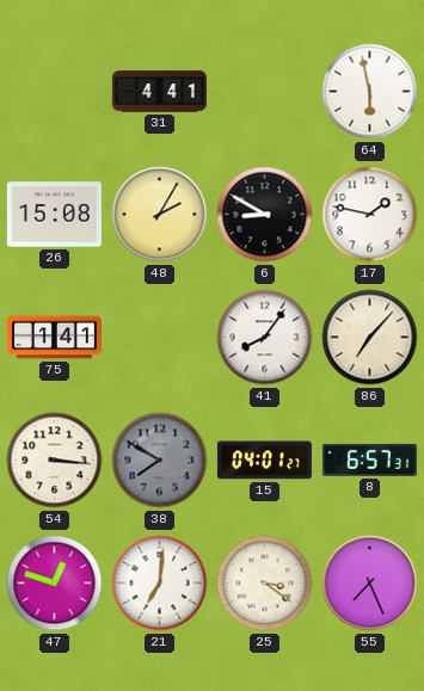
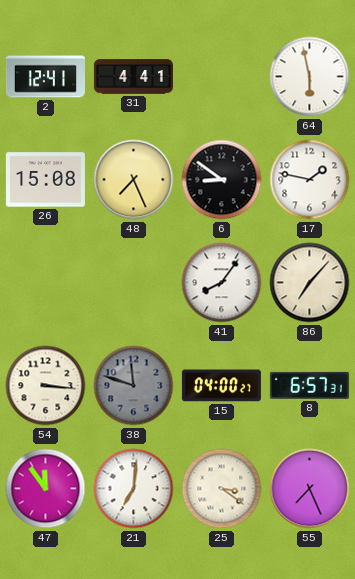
2: none -> 12:41
48: 2:05 -> 7:26
6: 8:50 -> 8:51
75: 1:41 -> none
38: 7:50 -> 11:48
15: 04:01 -> 04:00
47: 12:48 -> 11:54
